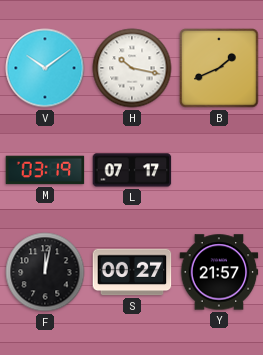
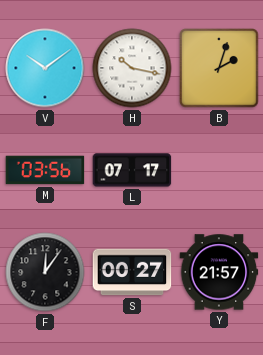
B: 1:41 -> 2:03
M: 03:19 -> 03:56
F: 12:02 -> 12:06
